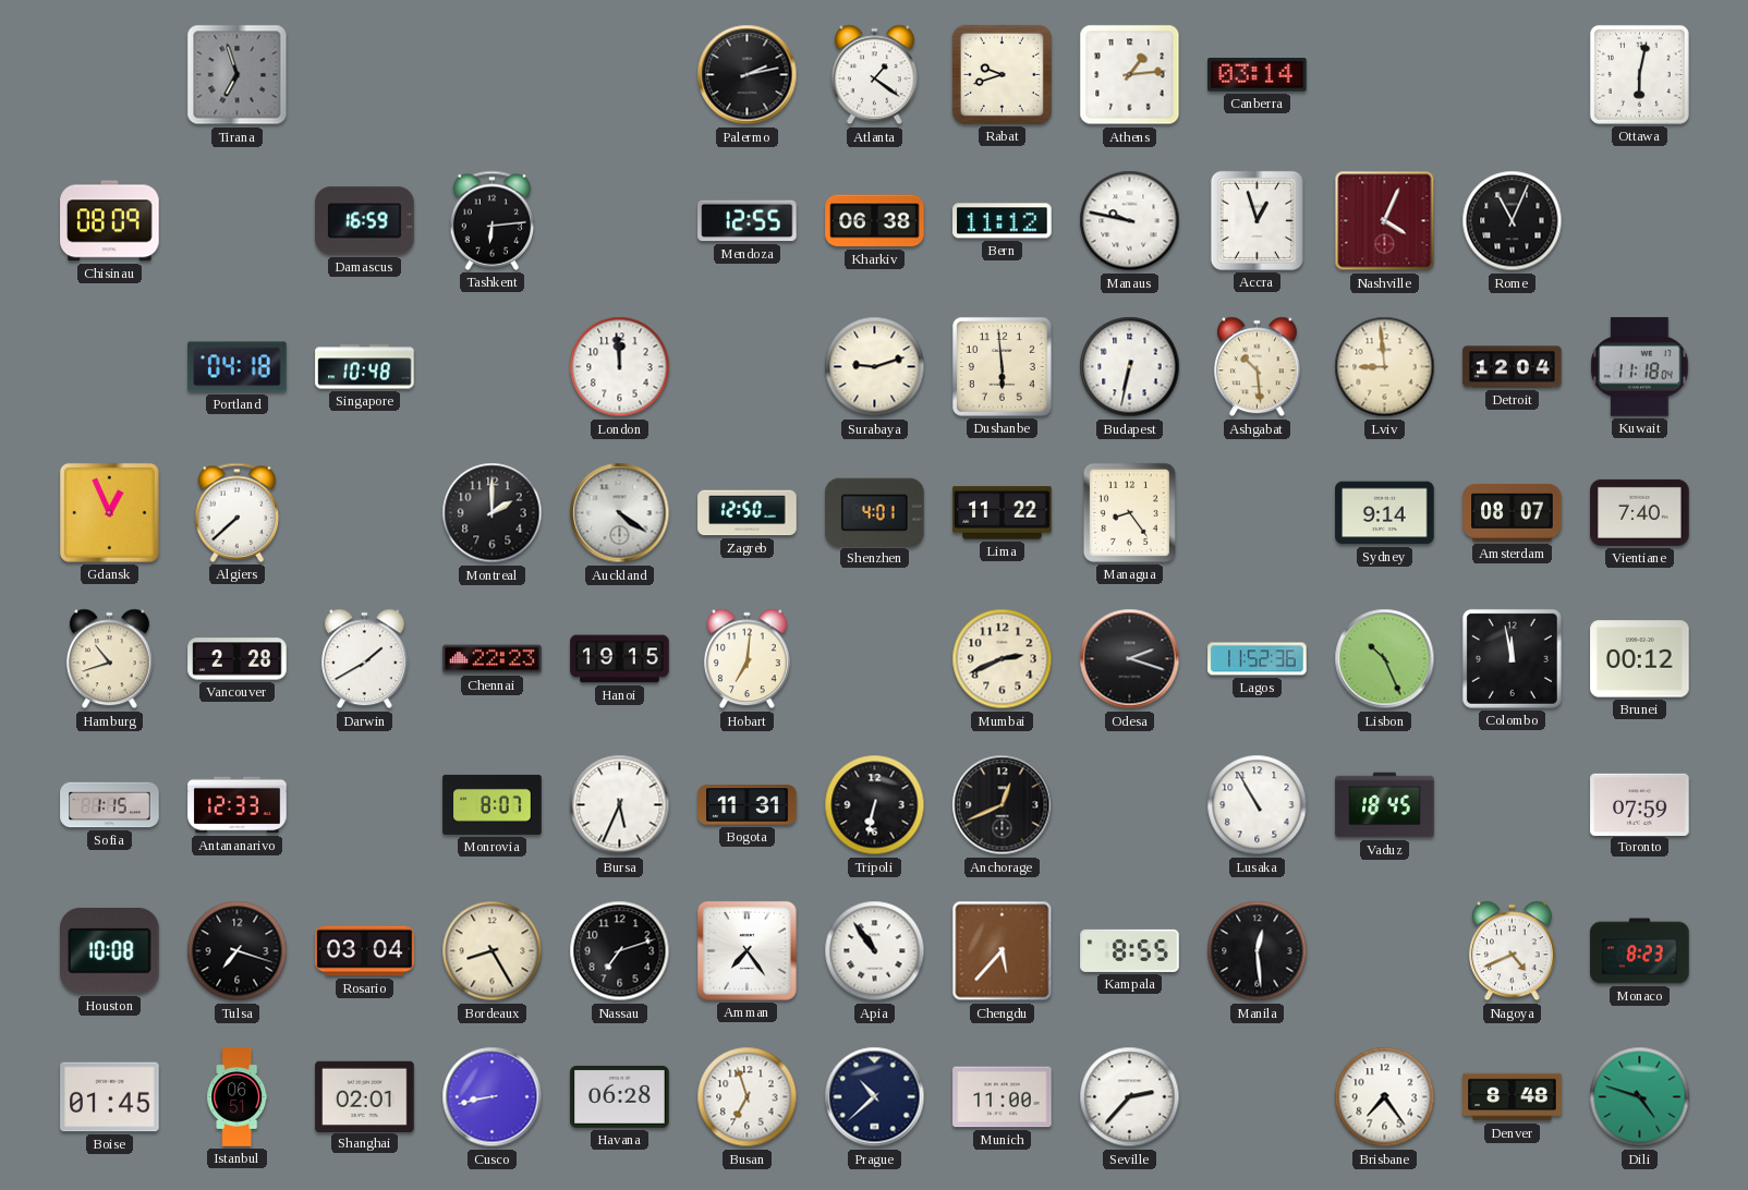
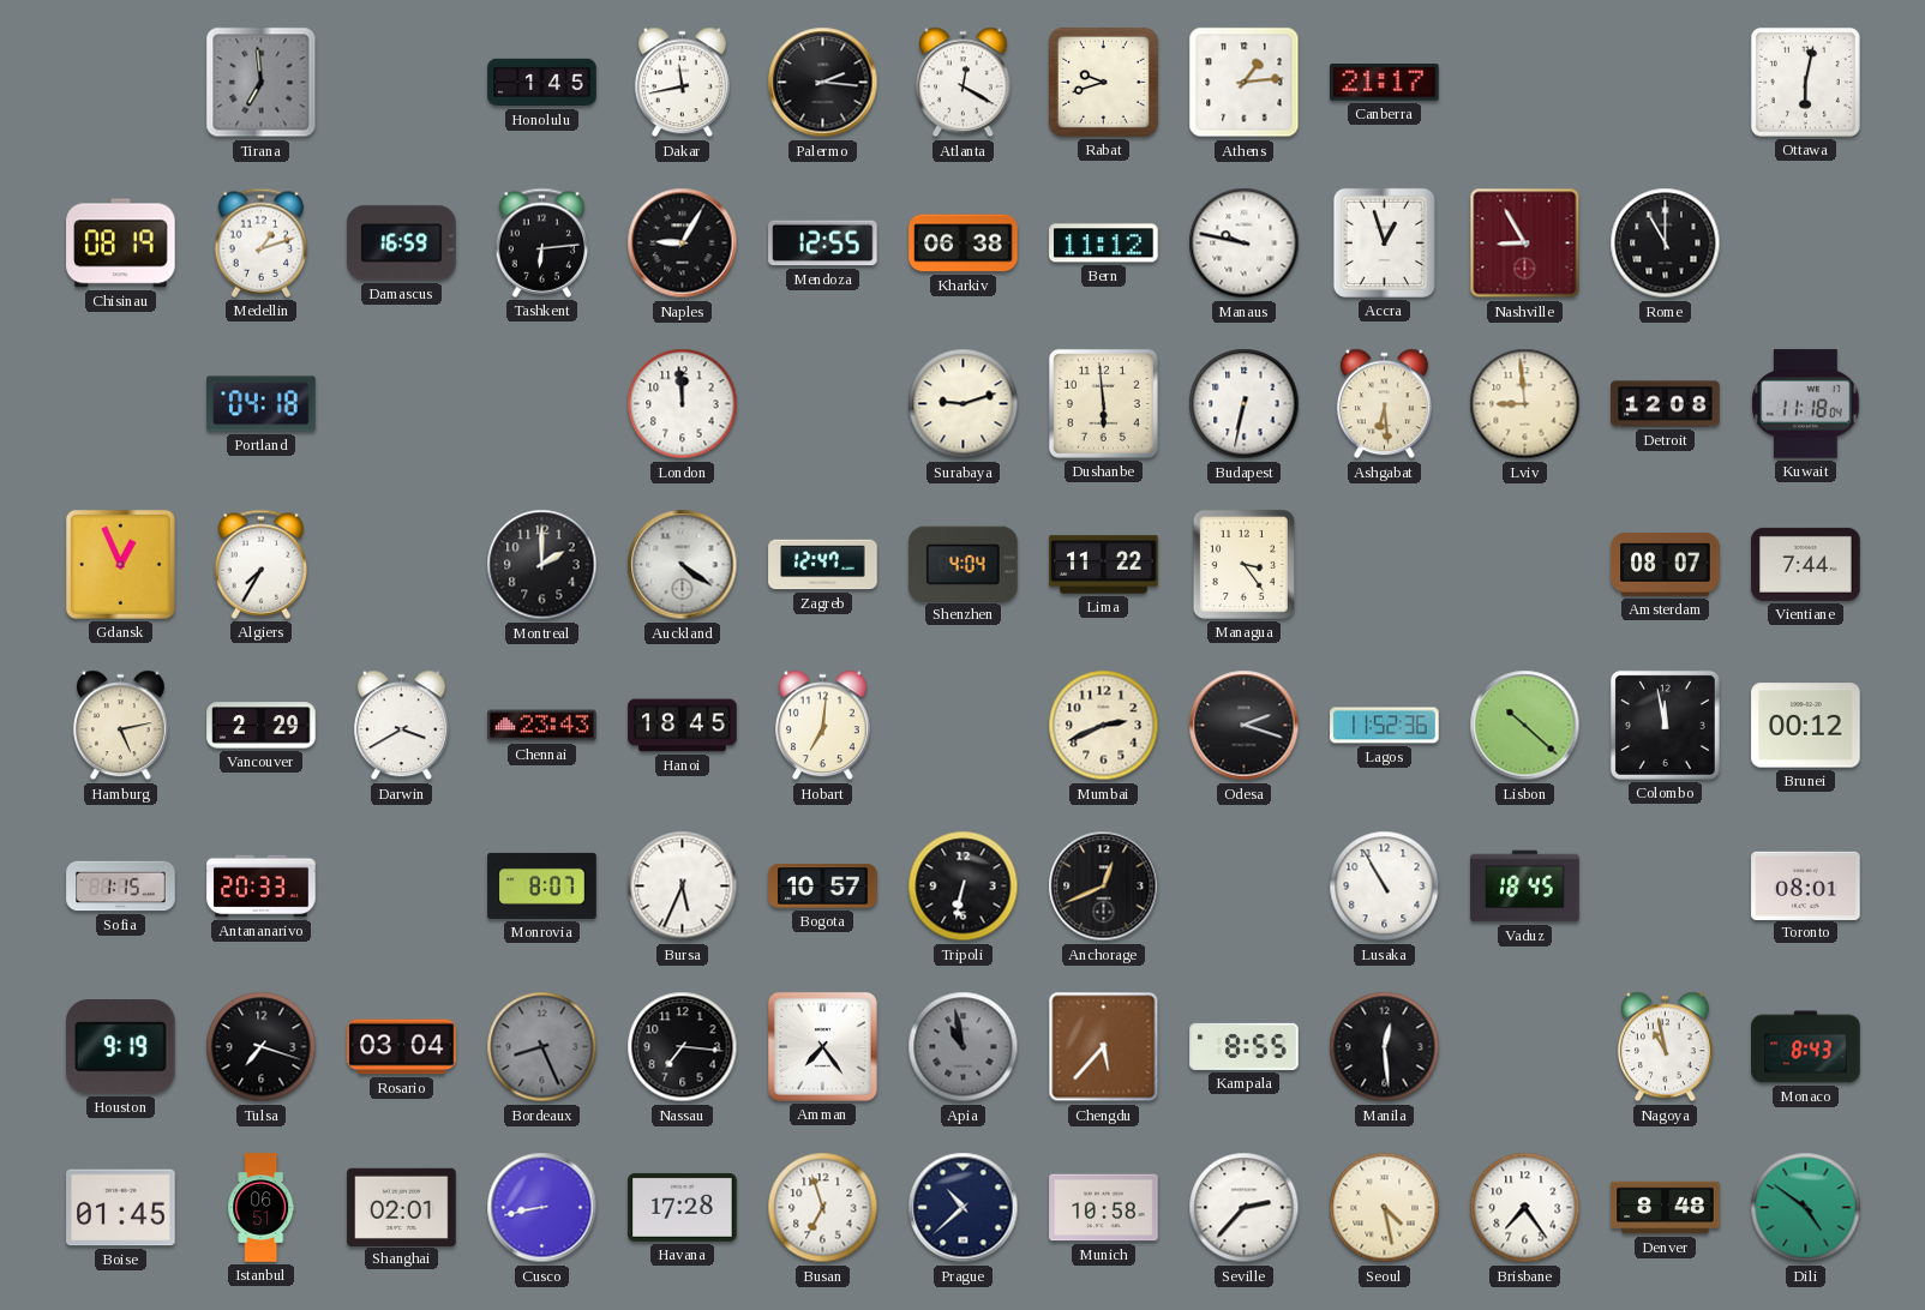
Tirana: 6:57 -> 6:59
Honolulu: none -> 1:45
Dakar: none -> 11:43
Palermo: 2:13 -> 2:16
Atlanta: 1:21 -> 12:20
Canberra: 03:14 -> 21:17
Chisinau: 08:09 -> 08:19
Medellin: none -> 1:12
Naples: none -> 9:05
Nashville: 4:04 -> 8:55
Rome: 11:04 -> 11:00
Singapore: 10:48 -> none
Ashgabat: 10:29 -> 6:29
Detroit: 12:04 -> 12:08
Algiers: 7:38 -> 7:35
Zagreb: 12:50 -> 12:47
Shenzhen: 4:01 -> 4:04
Managua: 8:24 -> 3:24
Sydney: 9:14 -> none
Vientiane: 7:40 -> 7:44
Hamburg: 10:42 -> 5:13
Vancouver: 2:28 -> 2:29
Darwin: 1:40 -> 3:40
Chennai: 22:23 -> 23:43
Hanoi: 19:15 -> 18:45
Lisbon: 10:26 -> 10:22
Antananarivo: 12:33 -> 20:33
Bogota: 11:31 -> 10:57
Toronto: 07:59 -> 08:01
Houston: 10:08 -> 9:19
Bordeaux: 8:25 -> 8:26
Bordeaux dial: cream -> grey
Nassau: 7:12 -> 7:16
Apia: 10:54 -> 10:58
Apia dial: white -> grey
Nagoya: 4:41 -> 10:58
Monaco: 8:23 -> 8:43
Havana: 06:28 -> 17:28
Munich: 11:00 -> 10:58
Seoul: none -> 4:28
Dili: 4:48 -> 4:51
